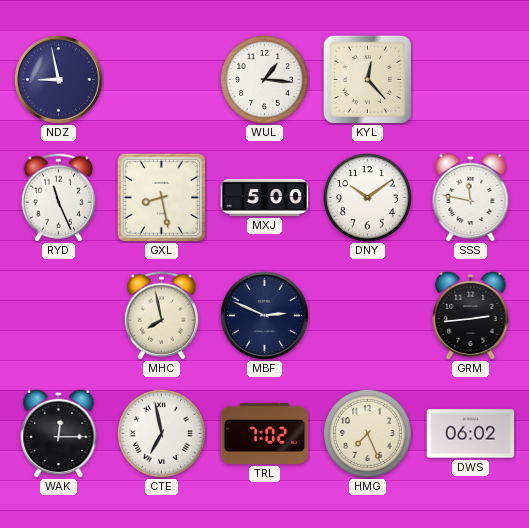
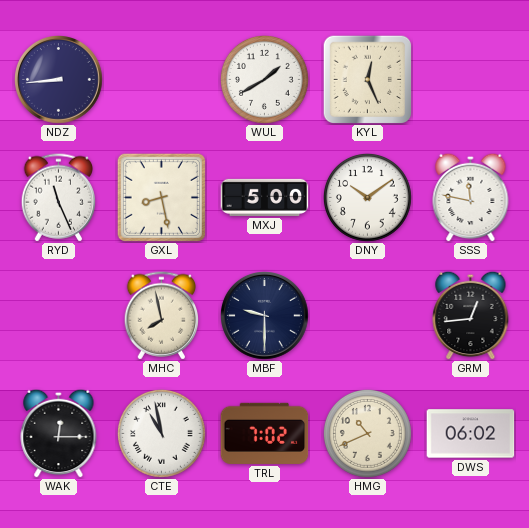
NDZ: 8:58 -> 8:44
WUL: 1:16 -> 1:40
KYL: 12:23 -> 12:26
MBF: 2:49 -> 9:30
GRM: 2:44 -> 12:44
CTE: 6:58 -> 10:58
HMG: 7:26 -> 10:41
